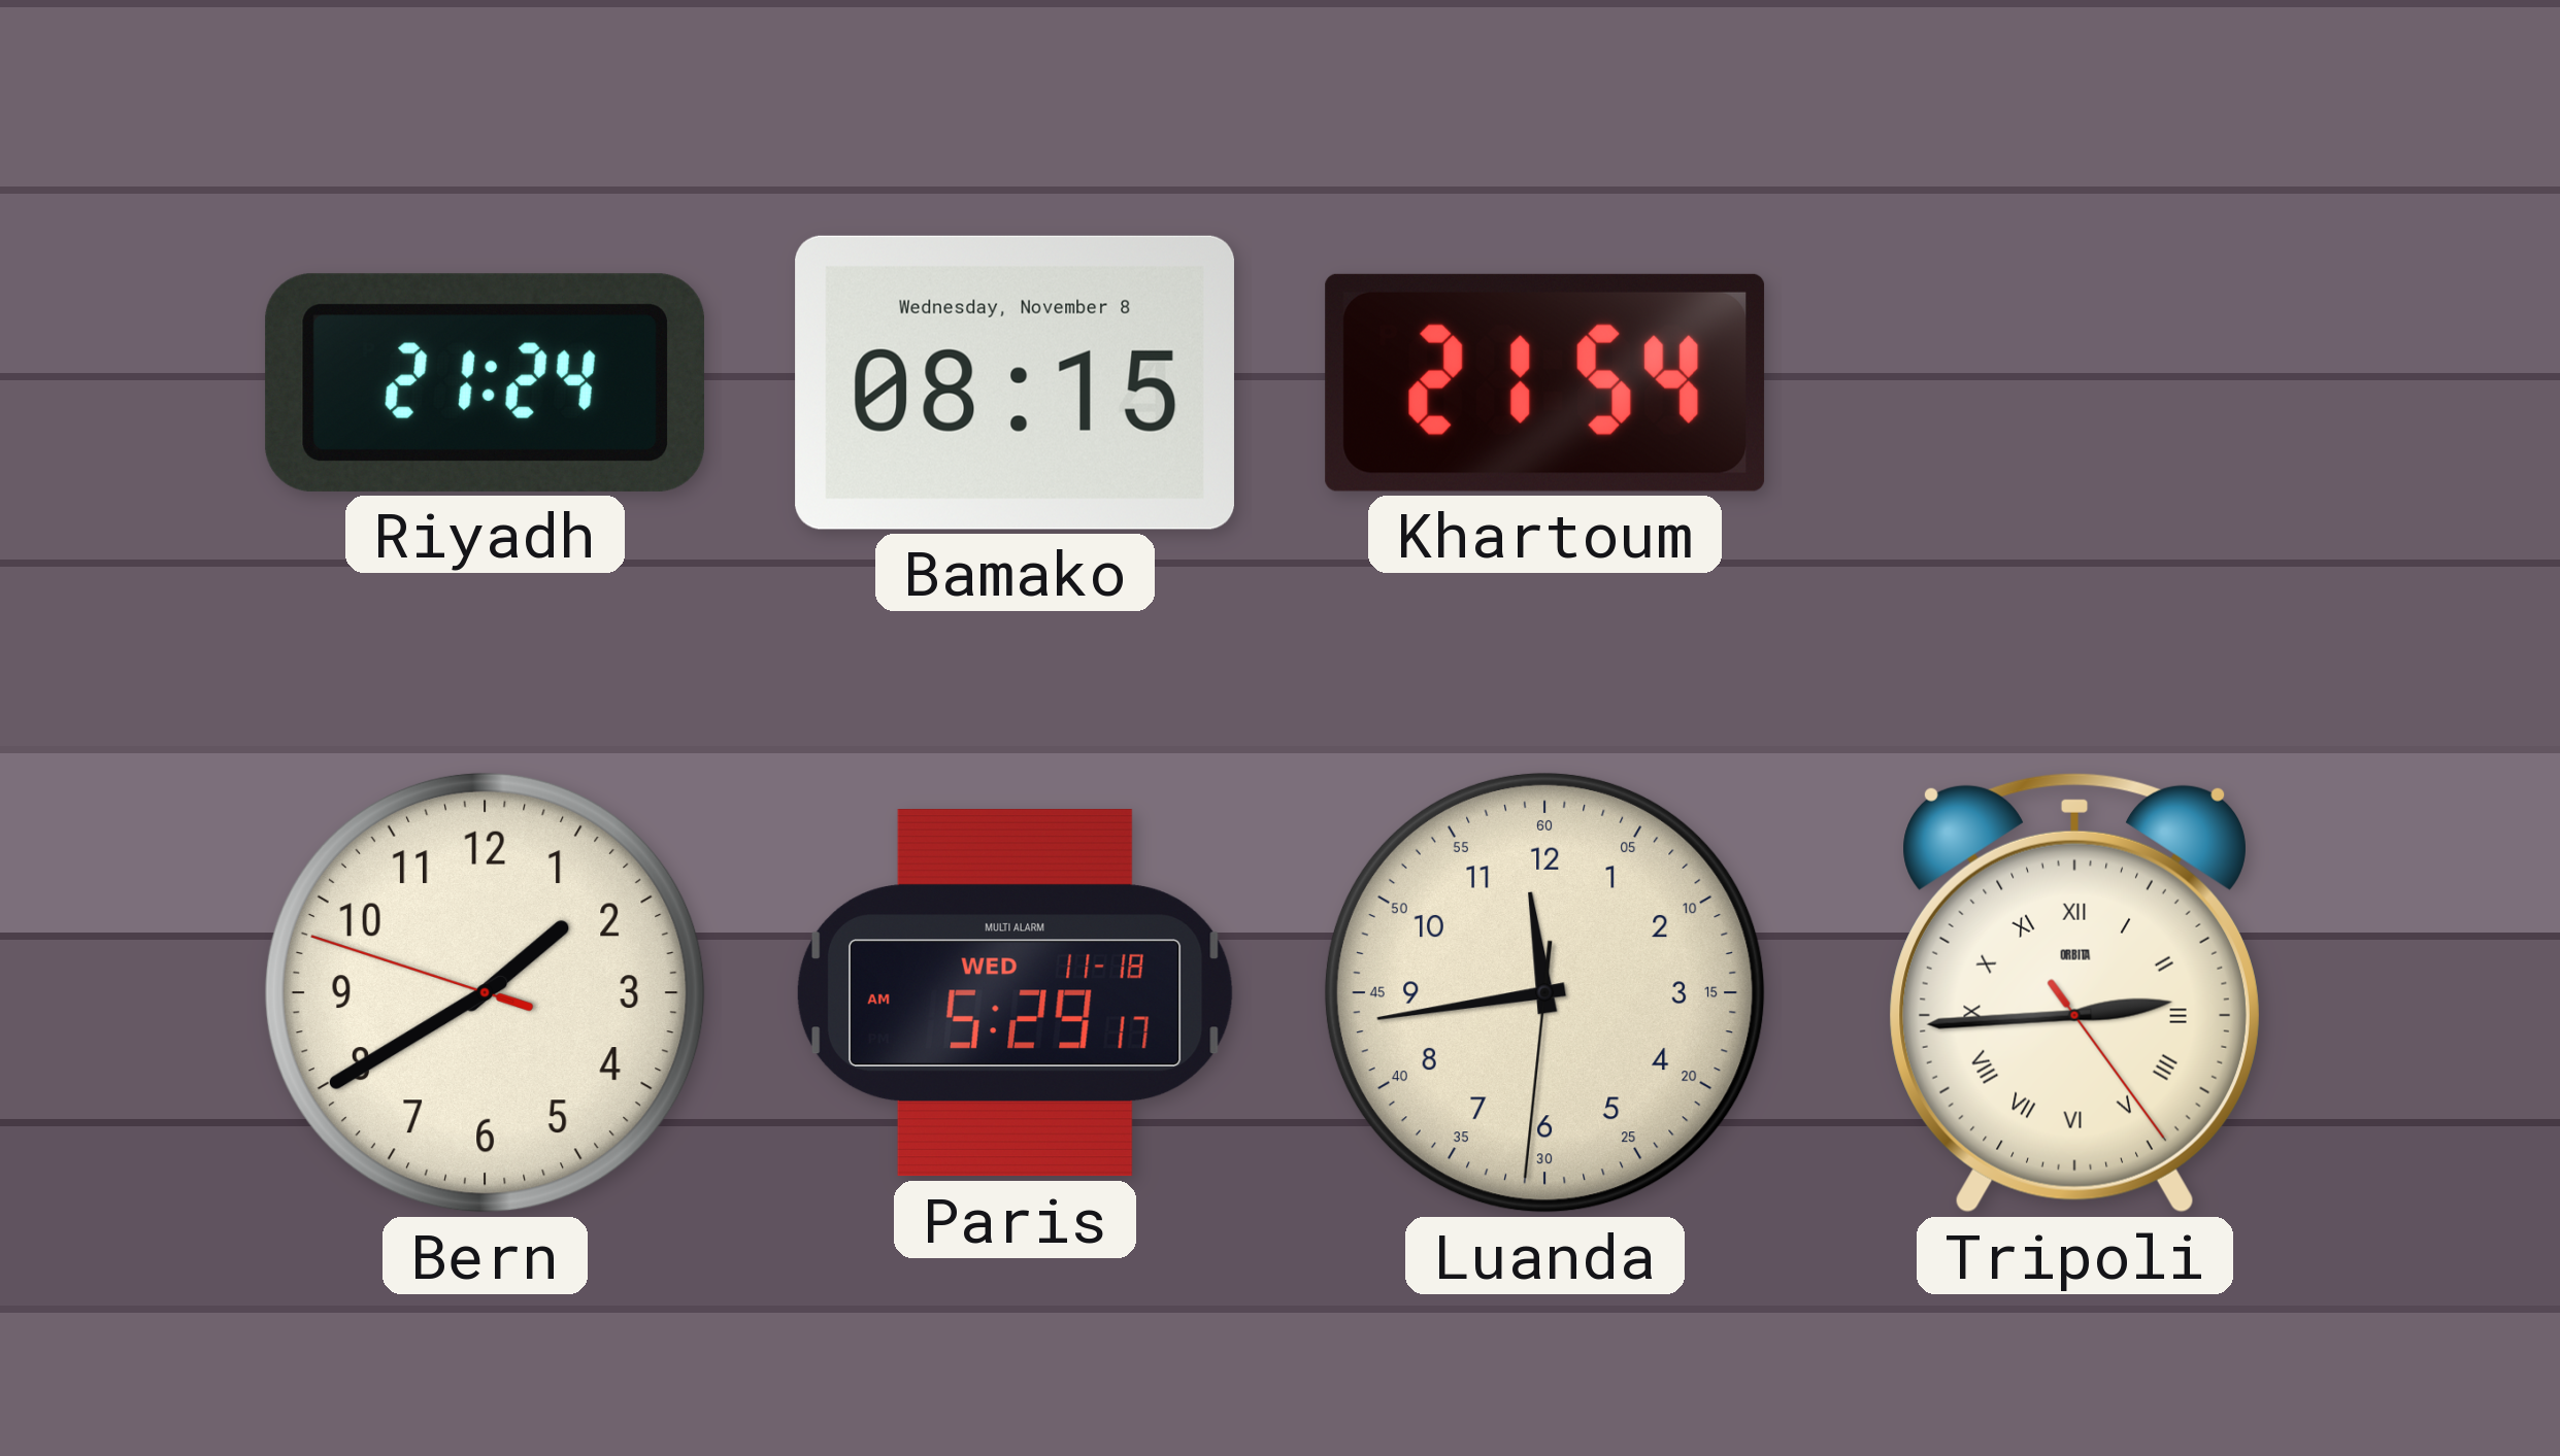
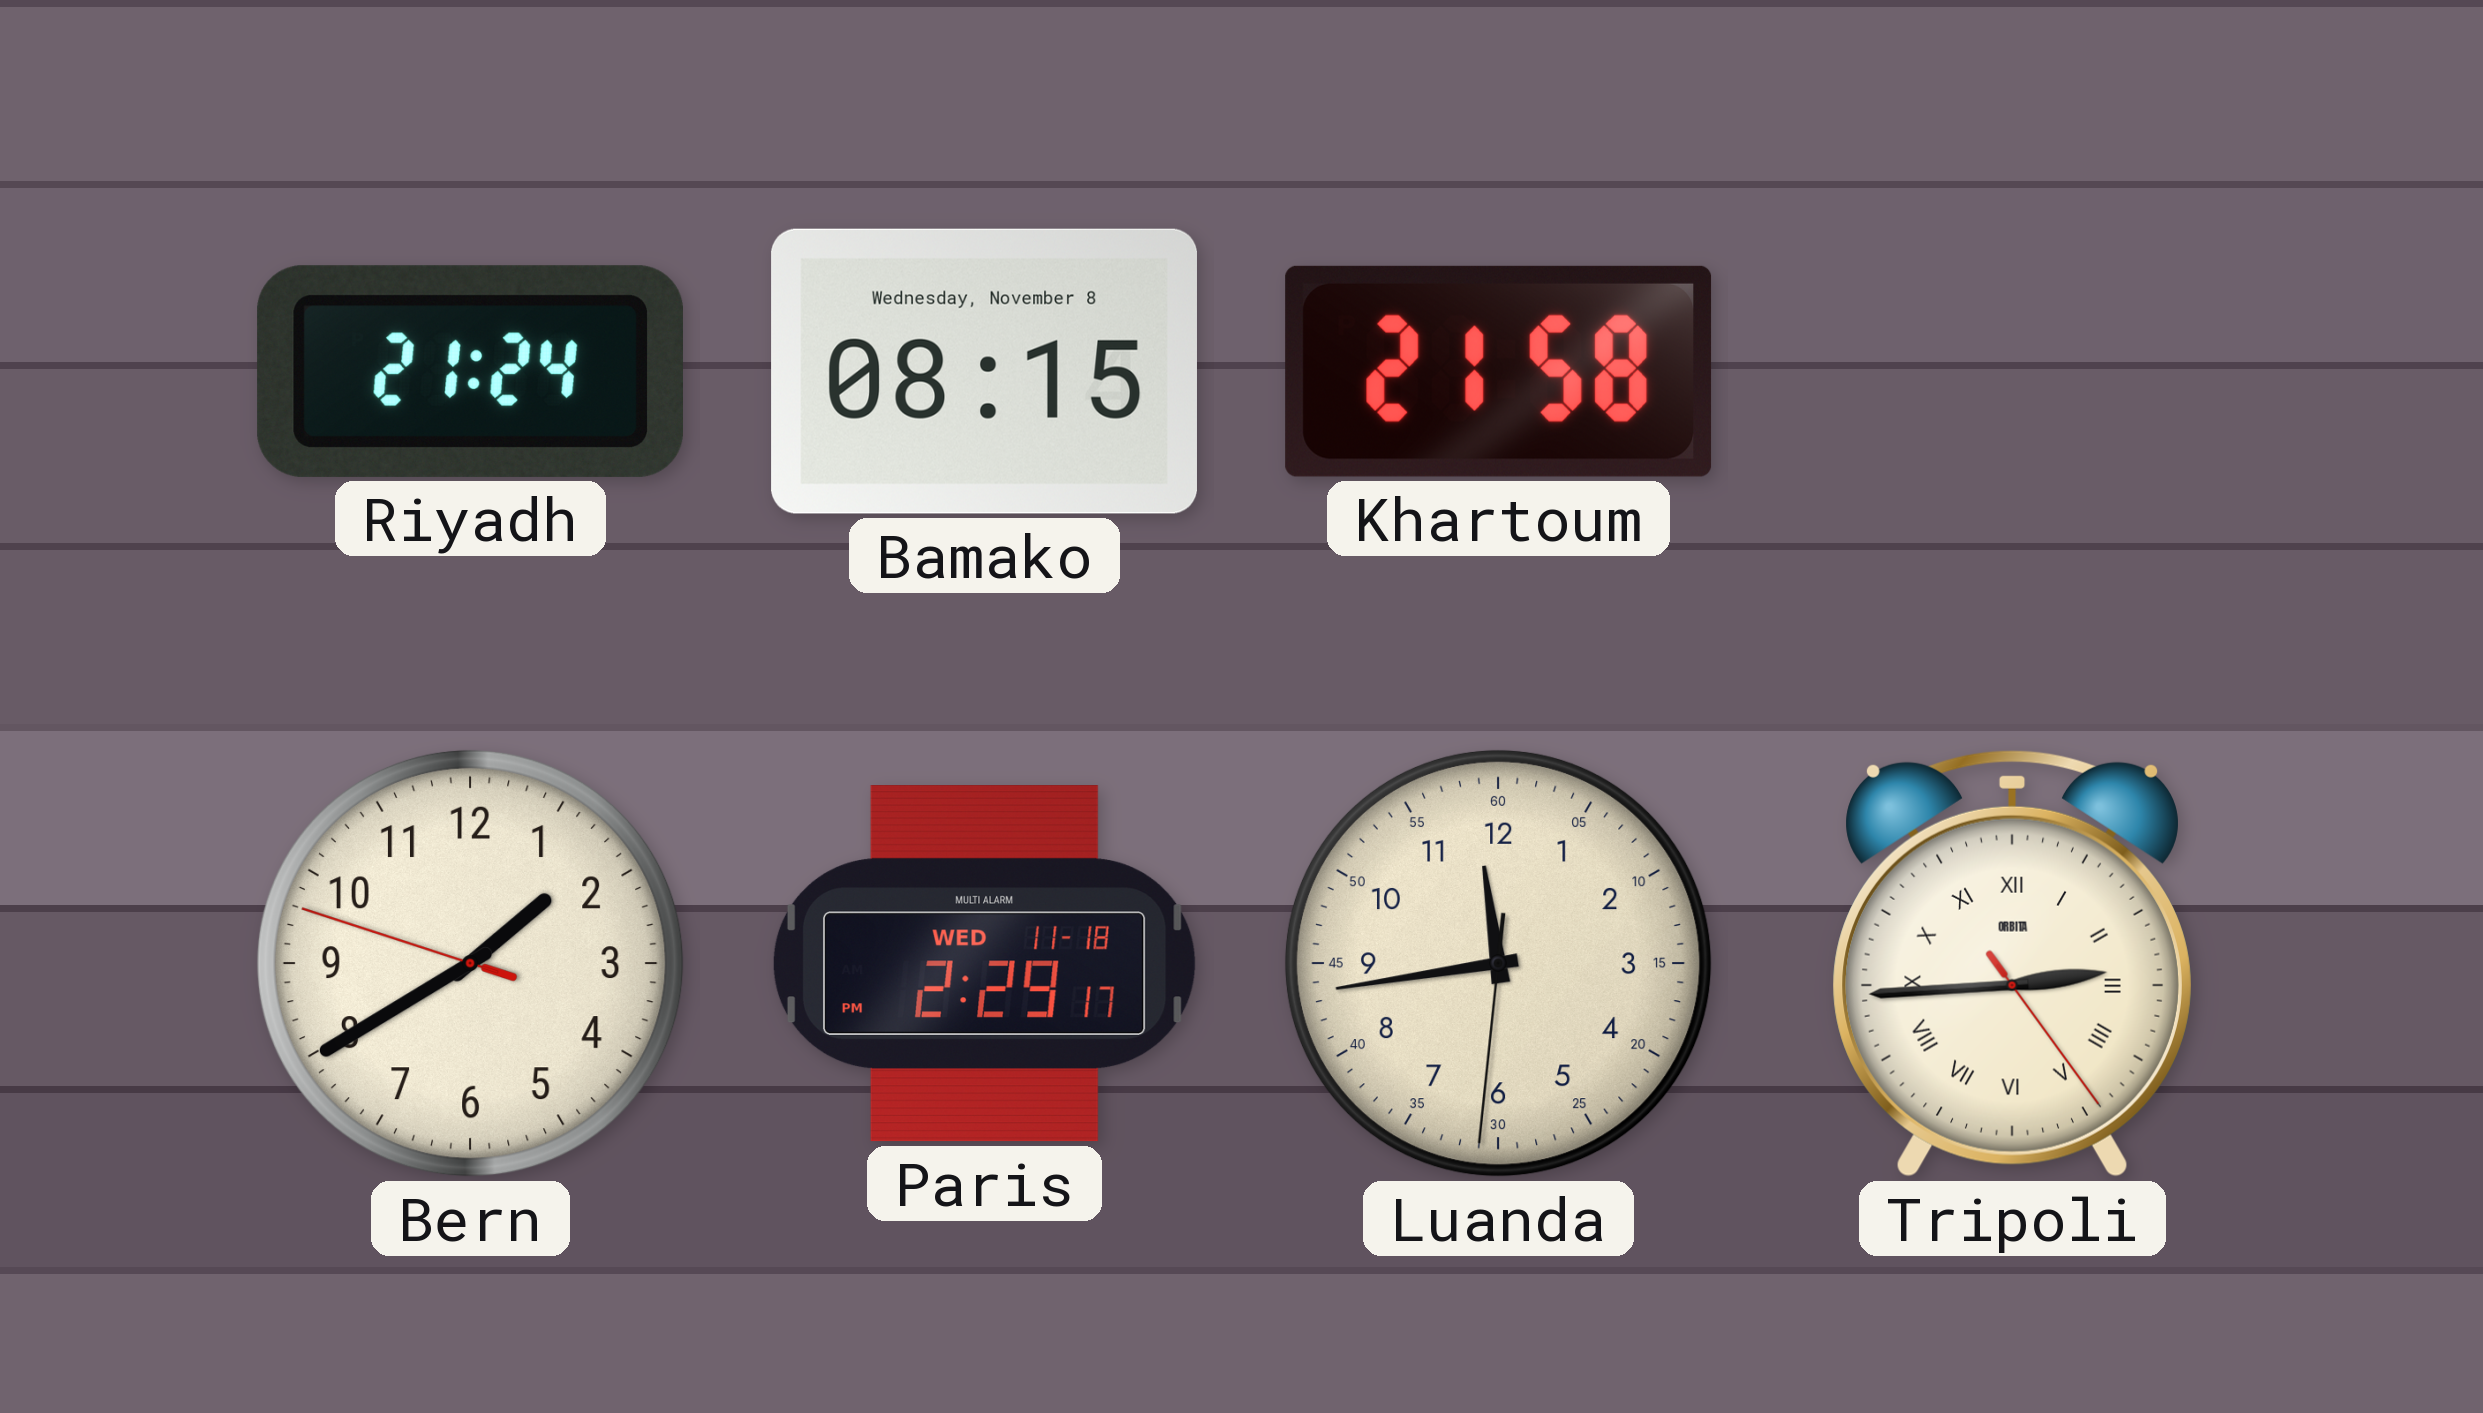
Khartoum: 21:54 -> 21:58
Paris: 5:29 -> 2:29
